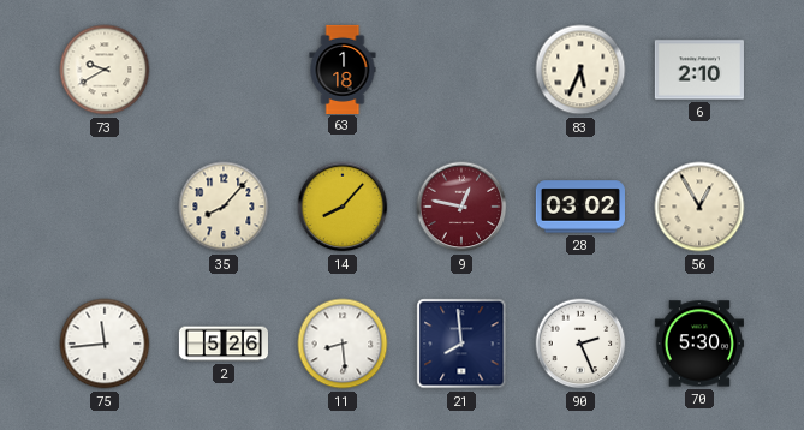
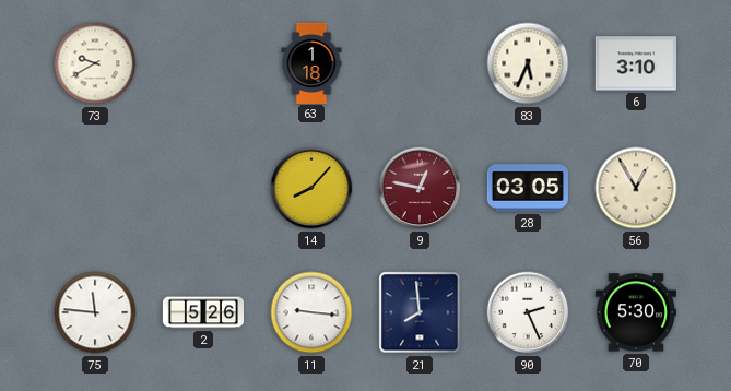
6: 2:10 -> 3:10
35: 8:07 -> none
28: 03:02 -> 03:05
75: 11:44 -> 11:46
11: 8:29 -> 9:16
